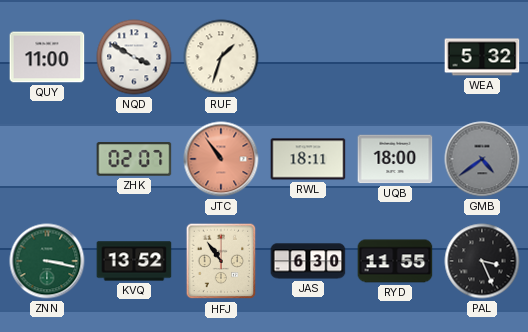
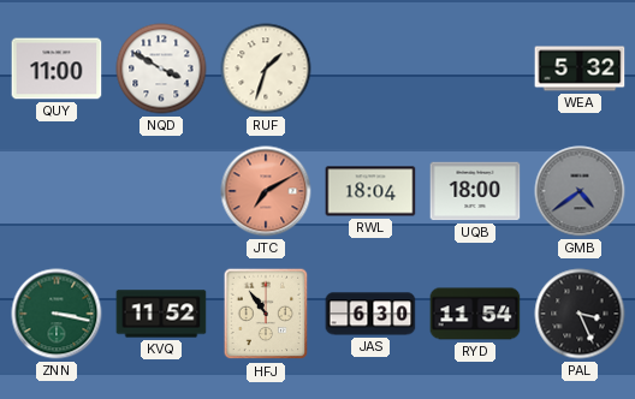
ZHK: 02:07 -> none
JTC: 10:54 -> 7:10
RWL: 18:11 -> 18:04
KVQ: 13:52 -> 11:52
RYD: 11:55 -> 11:54
